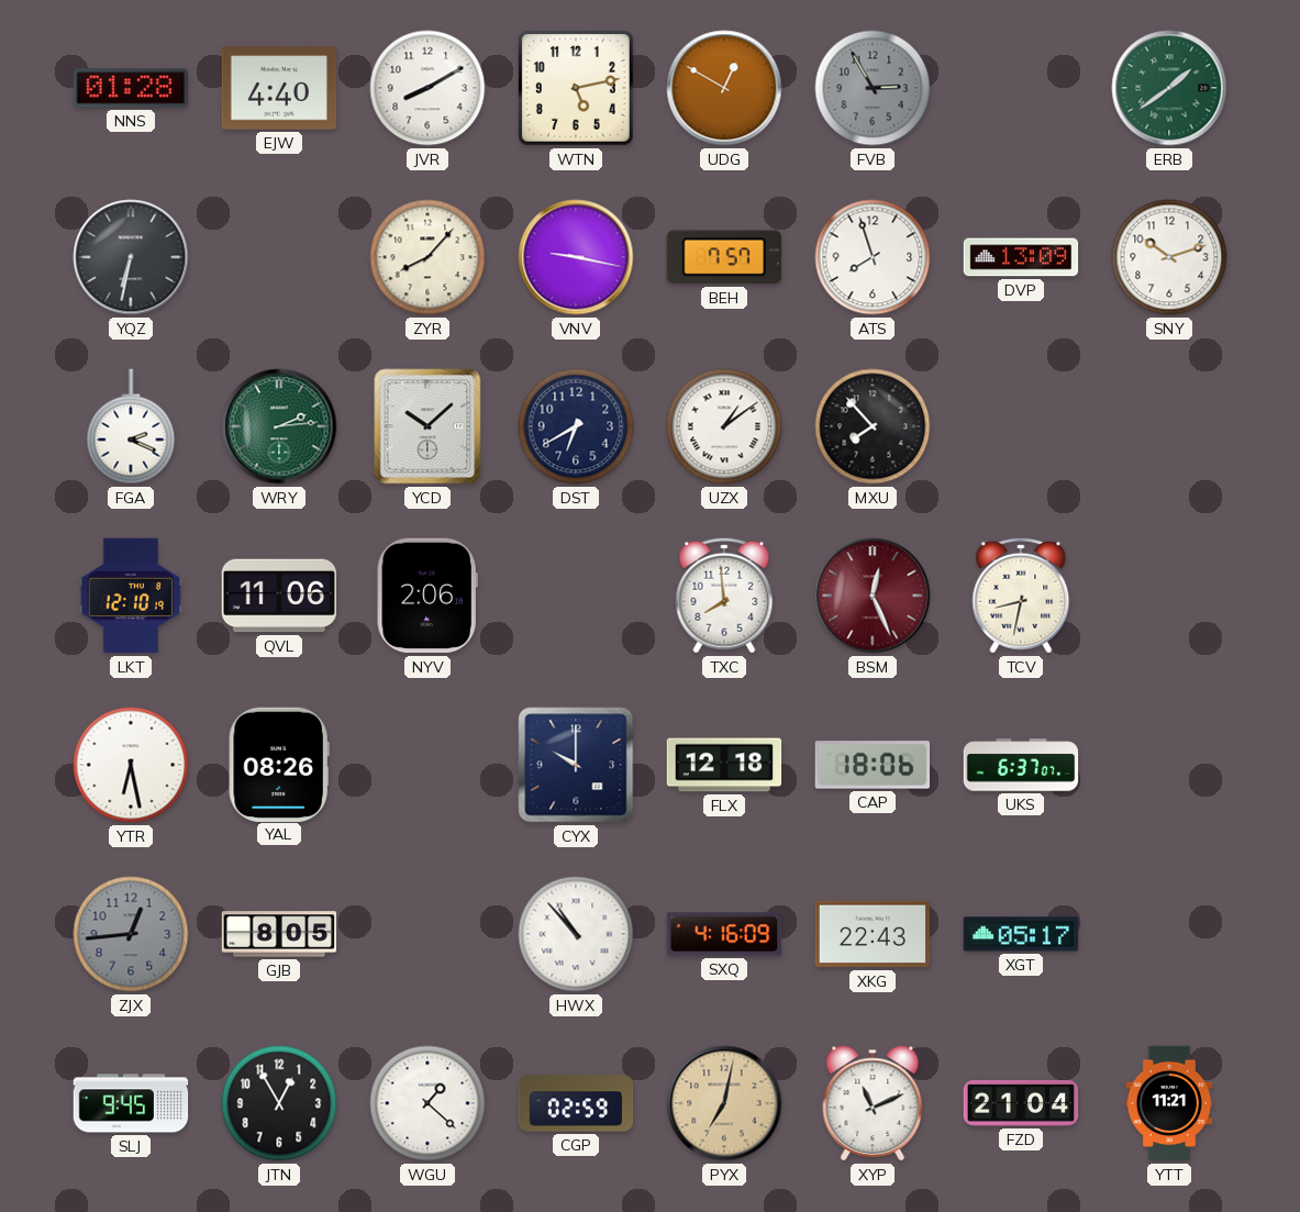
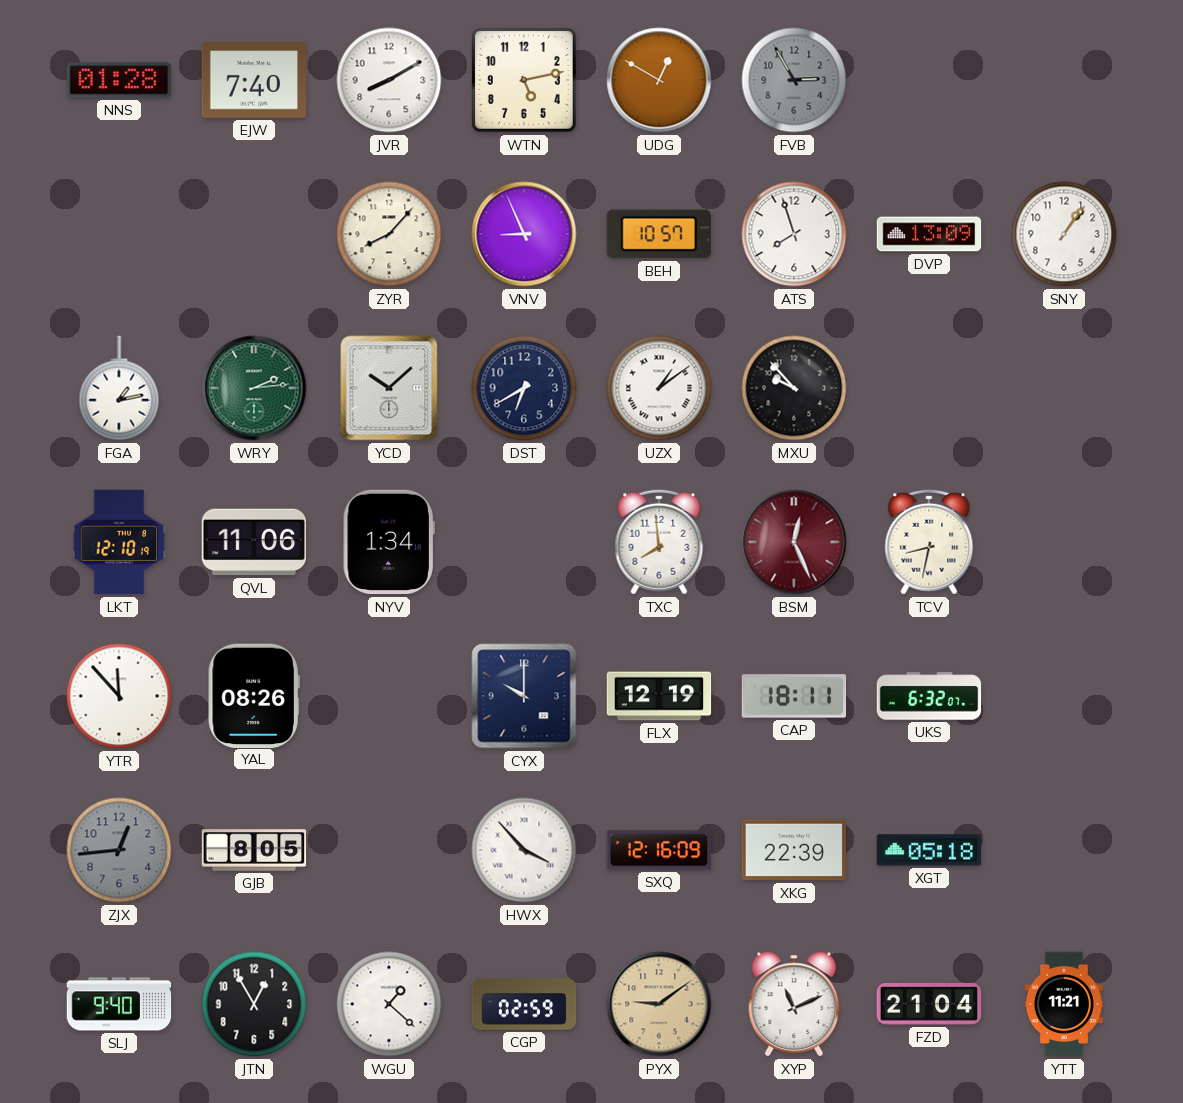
EJW: 4:40 -> 7:40
ERB: 1:39 -> none
YQZ: 6:32 -> none
VNV: 9:17 -> 8:56
BEH: 7:57 -> 10:57
SNY: 10:12 -> 1:06
FGA: 2:19 -> 1:13
MXU: 7:53 -> 9:53
NYV: 2:06 -> 1:34
YTR: 6:28 -> 11:53
FLX: 12:18 -> 12:19
CAP: 18:06 -> 18:11
UKS: 6:37 -> 6:32
HWX: 10:53 -> 3:53
SXQ: 4:16 -> 12:16
XKG: 22:43 -> 22:39
XGT: 05:17 -> 05:18
SLJ: 9:45 -> 9:40
PYX: 7:02 -> 9:09
